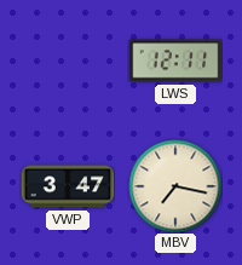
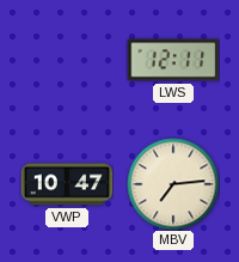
VWP: 3:47 -> 10:47
MBV: 7:17 -> 7:14
